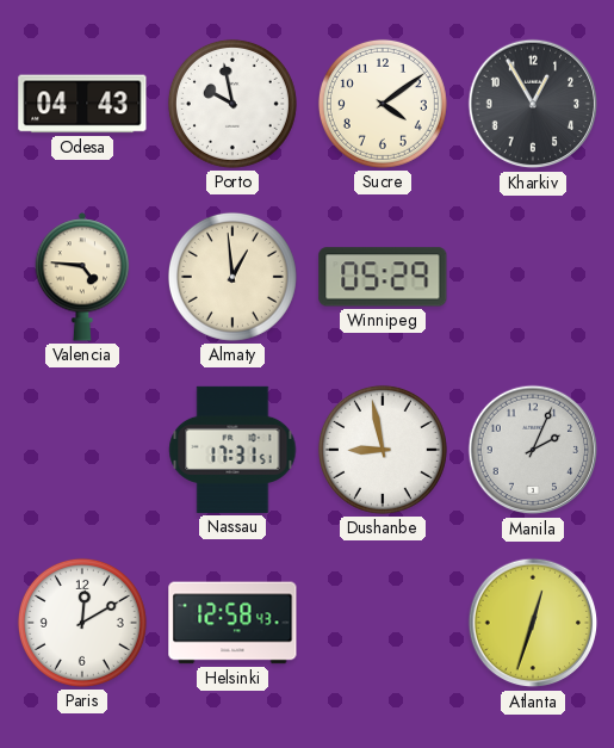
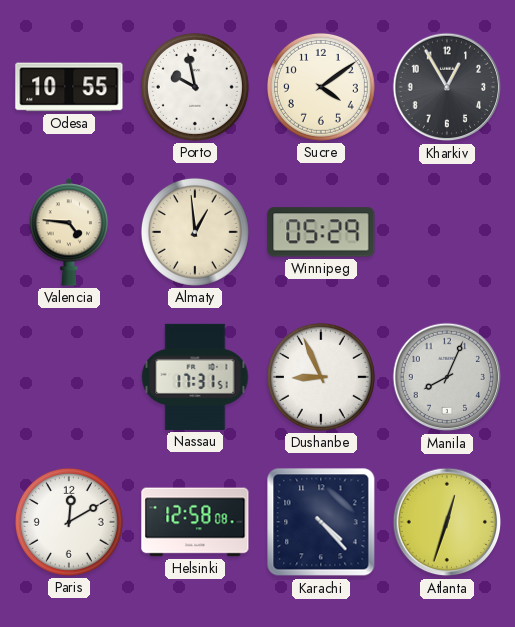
Odesa: 04:43 -> 10:55
Dushanbe: 8:58 -> 8:56
Manila: 2:04 -> 8:04
Helsinki: 12:58:43 -> 12:58:08
Karachi: none -> 4:23
